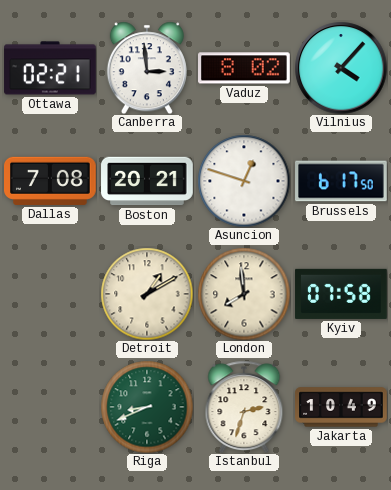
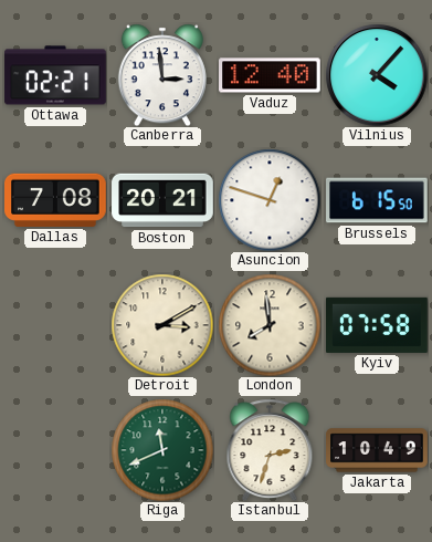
Vaduz: 8:02 -> 12:40
Brussels: 6:17 -> 6:15
Detroit: 1:10 -> 3:10
Riga: 8:41 -> 11:41
